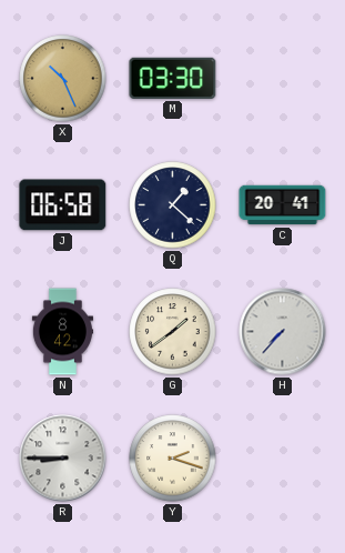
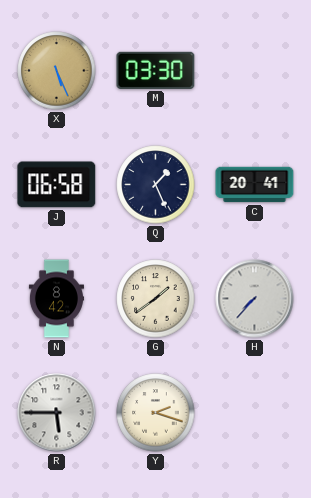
X: 10:26 -> 5:26
Q: 1:22 -> 1:26
R: 8:45 -> 5:45
